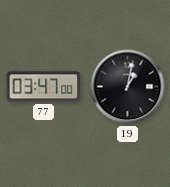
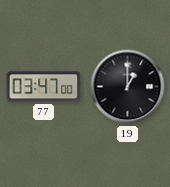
19: 1:02 -> 1:00
